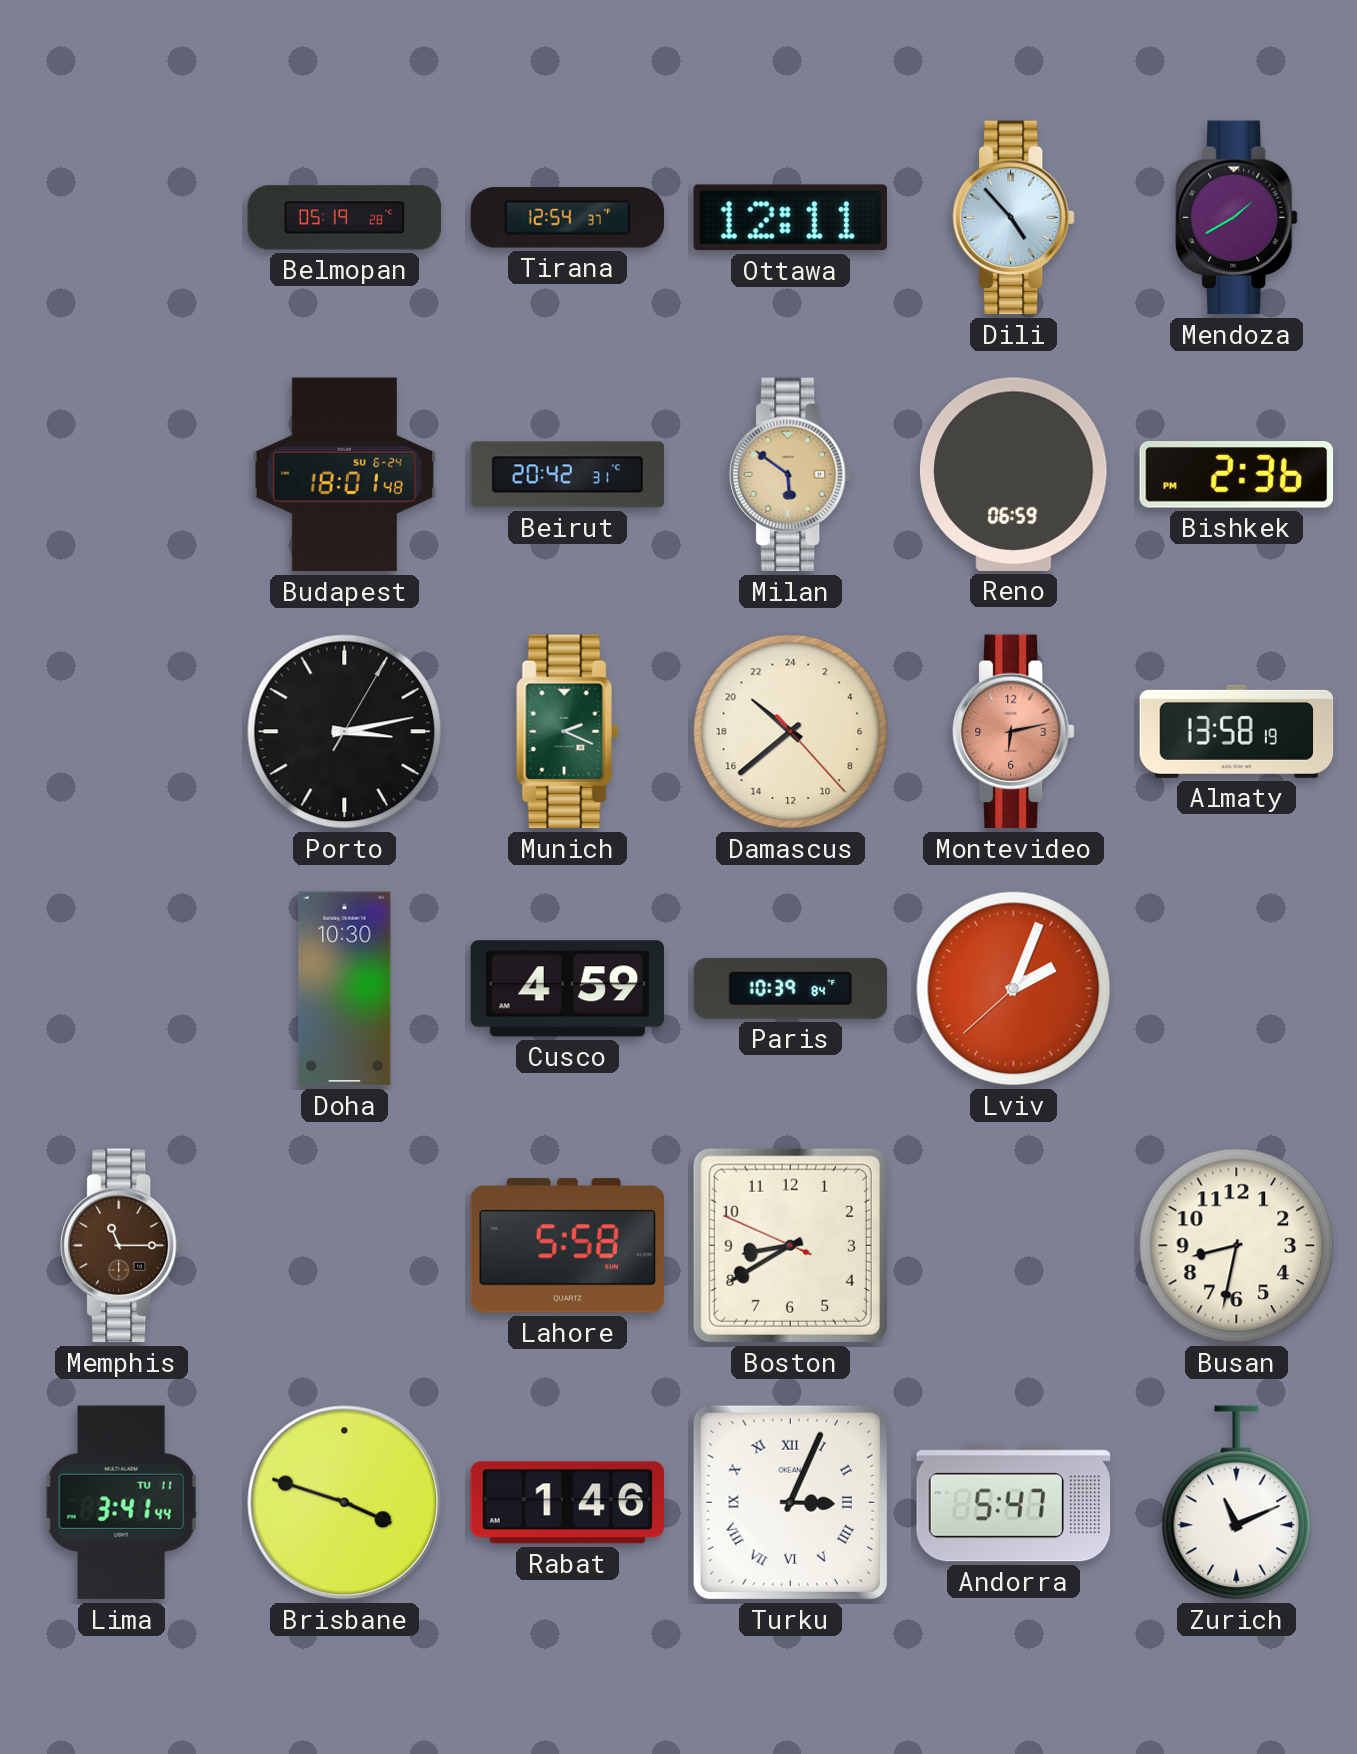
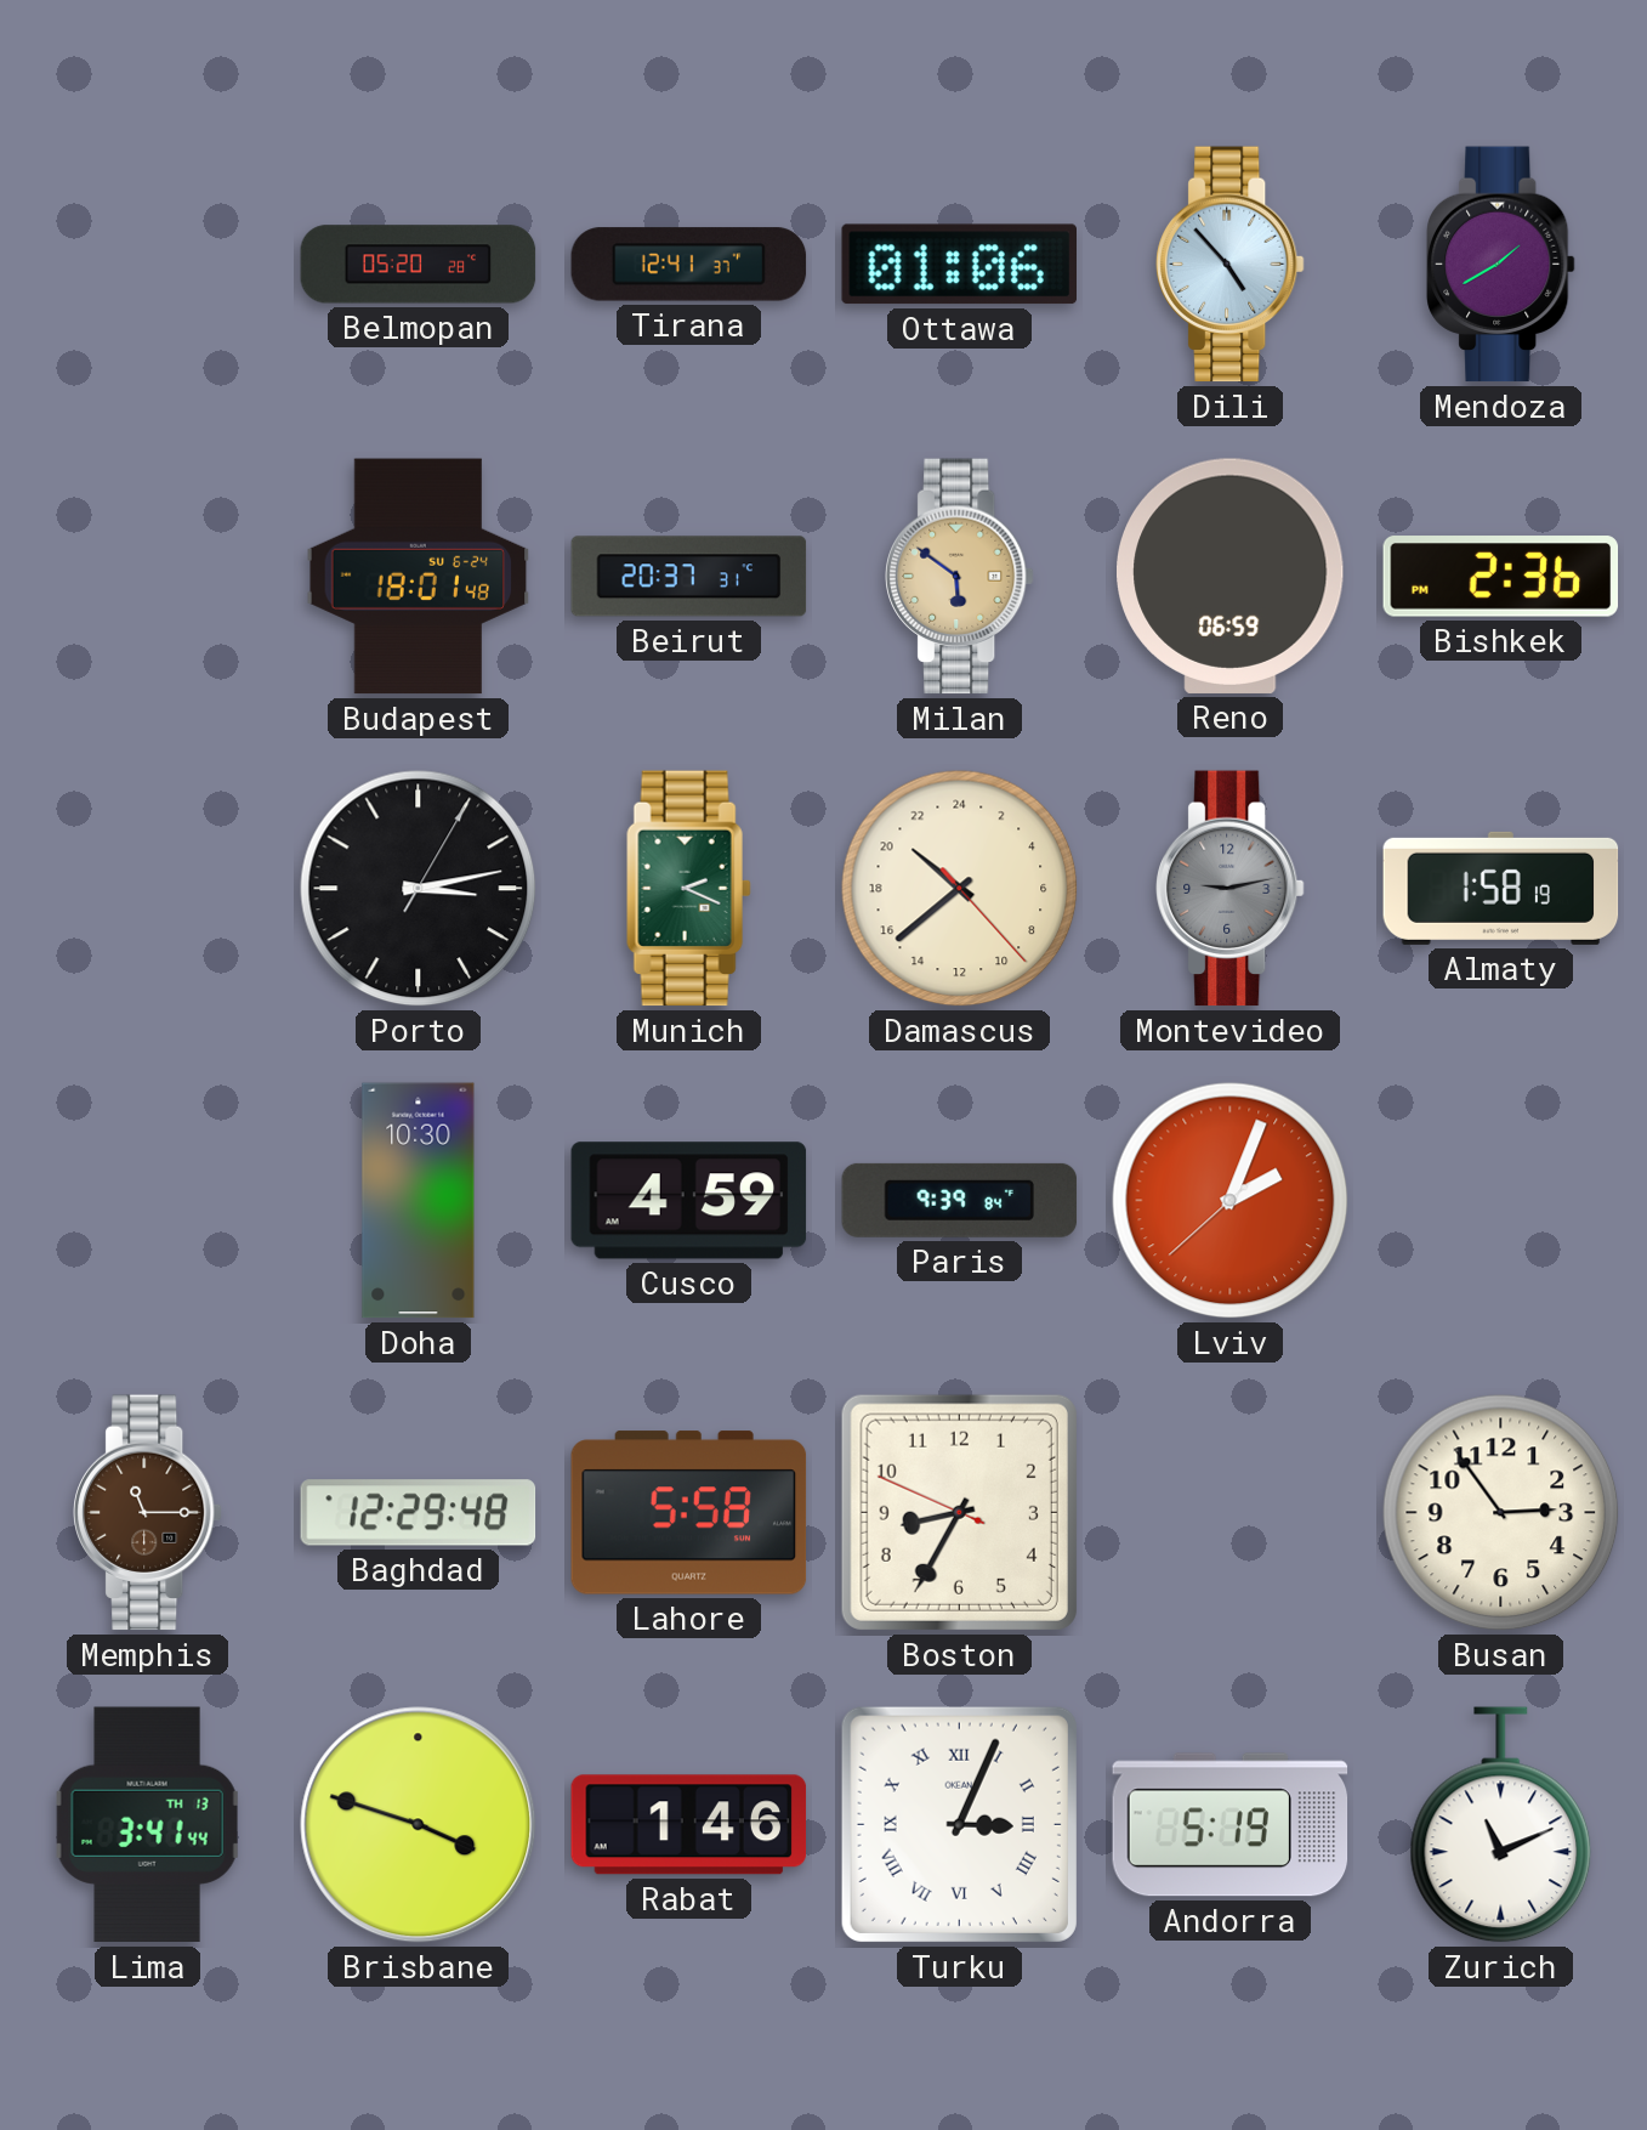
Belmopan: 05:19 -> 05:20
Tirana: 12:54 -> 12:41
Ottawa: 12:11 -> 01:06
Beirut: 20:42 -> 20:37
Montevideo: 6:13 -> 9:13
Montevideo dial: salmon -> grey
Almaty: 13:58 -> 1:58
Paris: 10:39 -> 9:39
Baghdad: none -> 12:29
Boston: 8:39 -> 8:34
Busan: 8:32 -> 2:54
Lima date: TU 11 -> TH 13
Andorra: 5:47 -> 5:19
